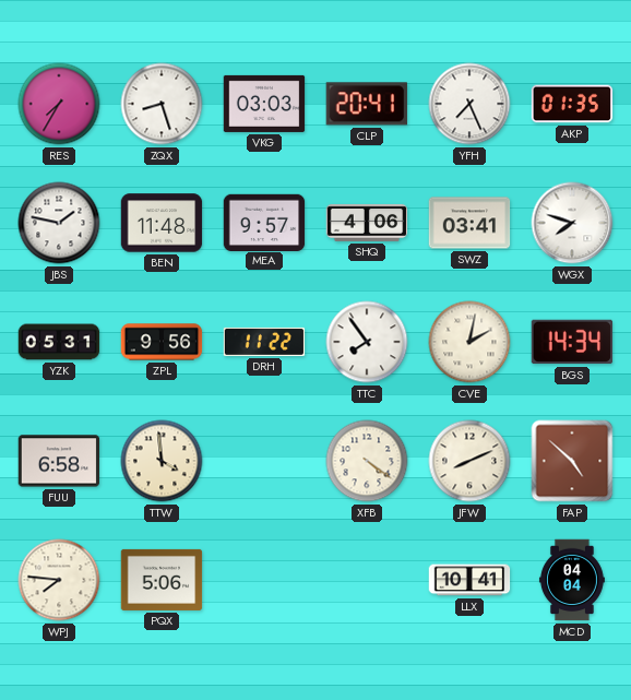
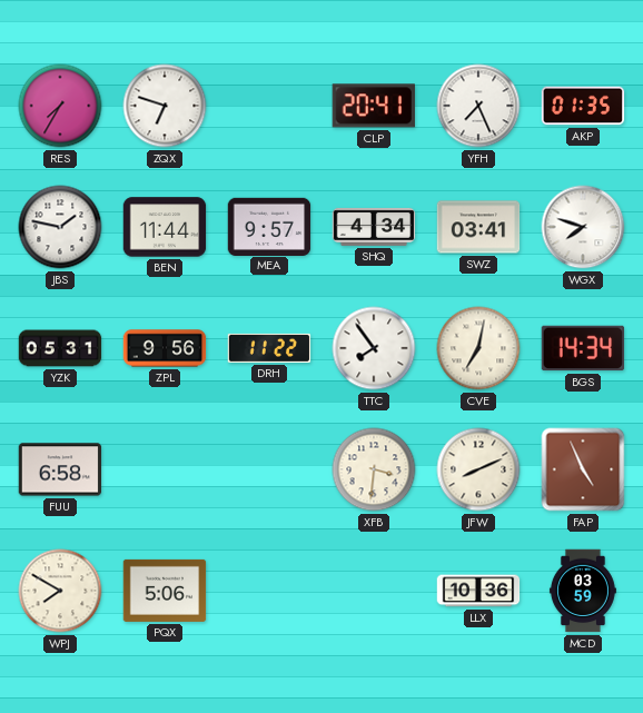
ZQX: 8:27 -> 6:48
VKG: 03:03 -> none
BEN: 11:48 -> 11:44
SHQ: 4:06 -> 4:34
CVE: 2:02 -> 7:02
TTW: 3:59 -> none
XFB: 4:21 -> 3:31
FAP: 4:52 -> 4:56
WPJ: 7:46 -> 7:50
LLX: 10:41 -> 10:36
MCD: 04:04 -> 03:59
